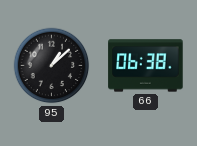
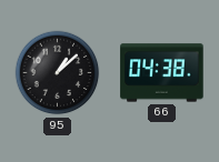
66: 06:38 -> 04:38
